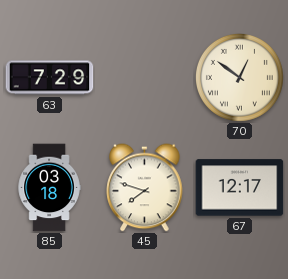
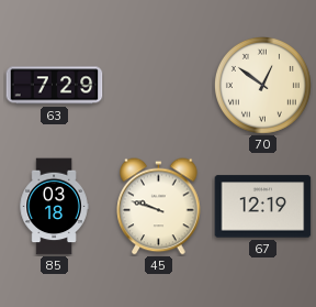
45: 7:48 -> 9:48
67: 12:17 -> 12:19
